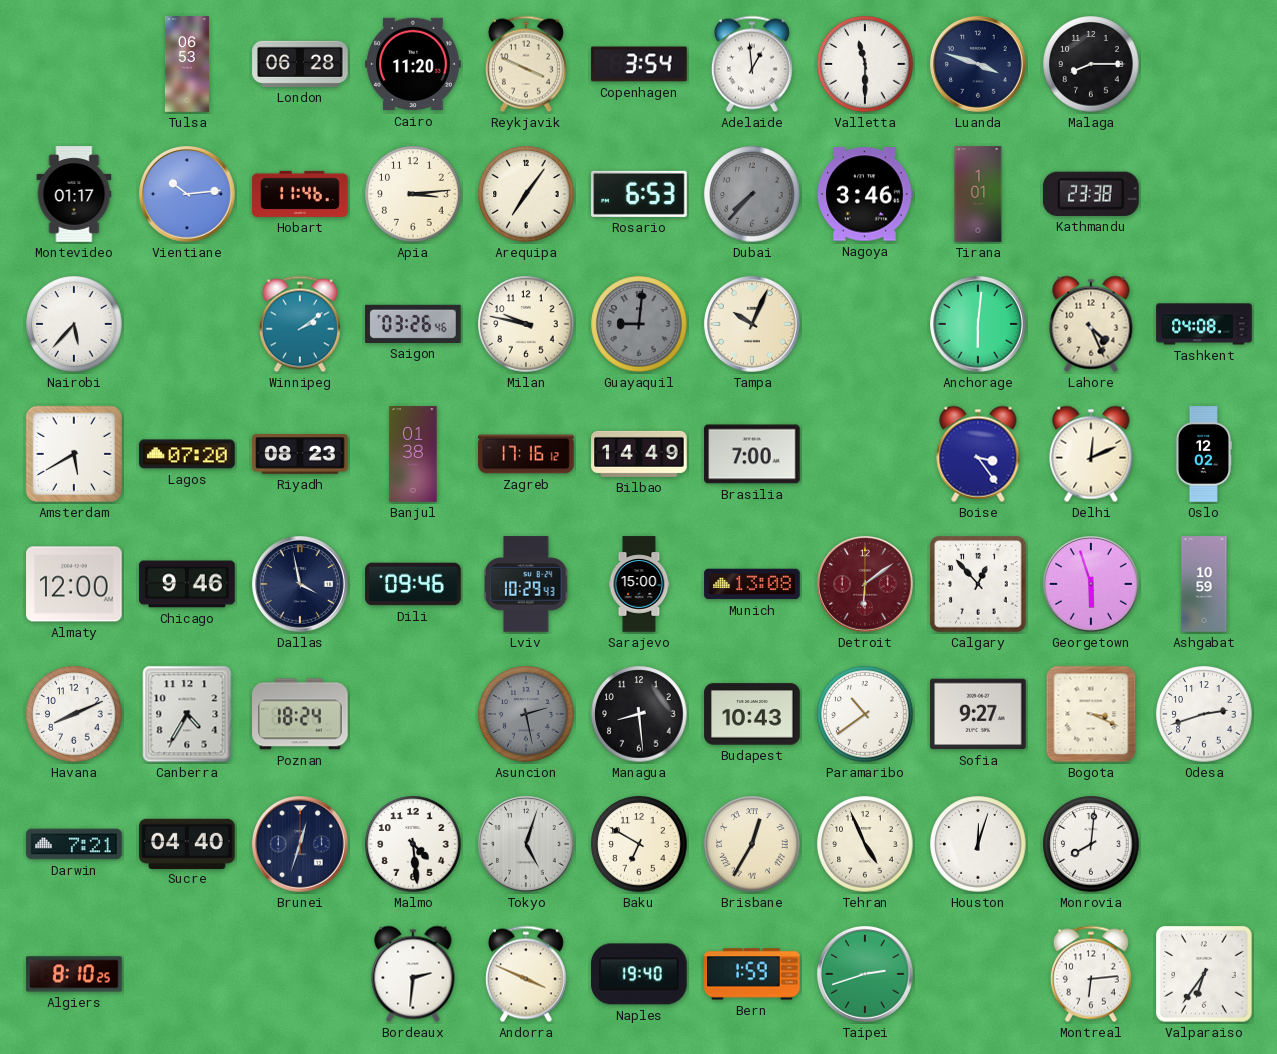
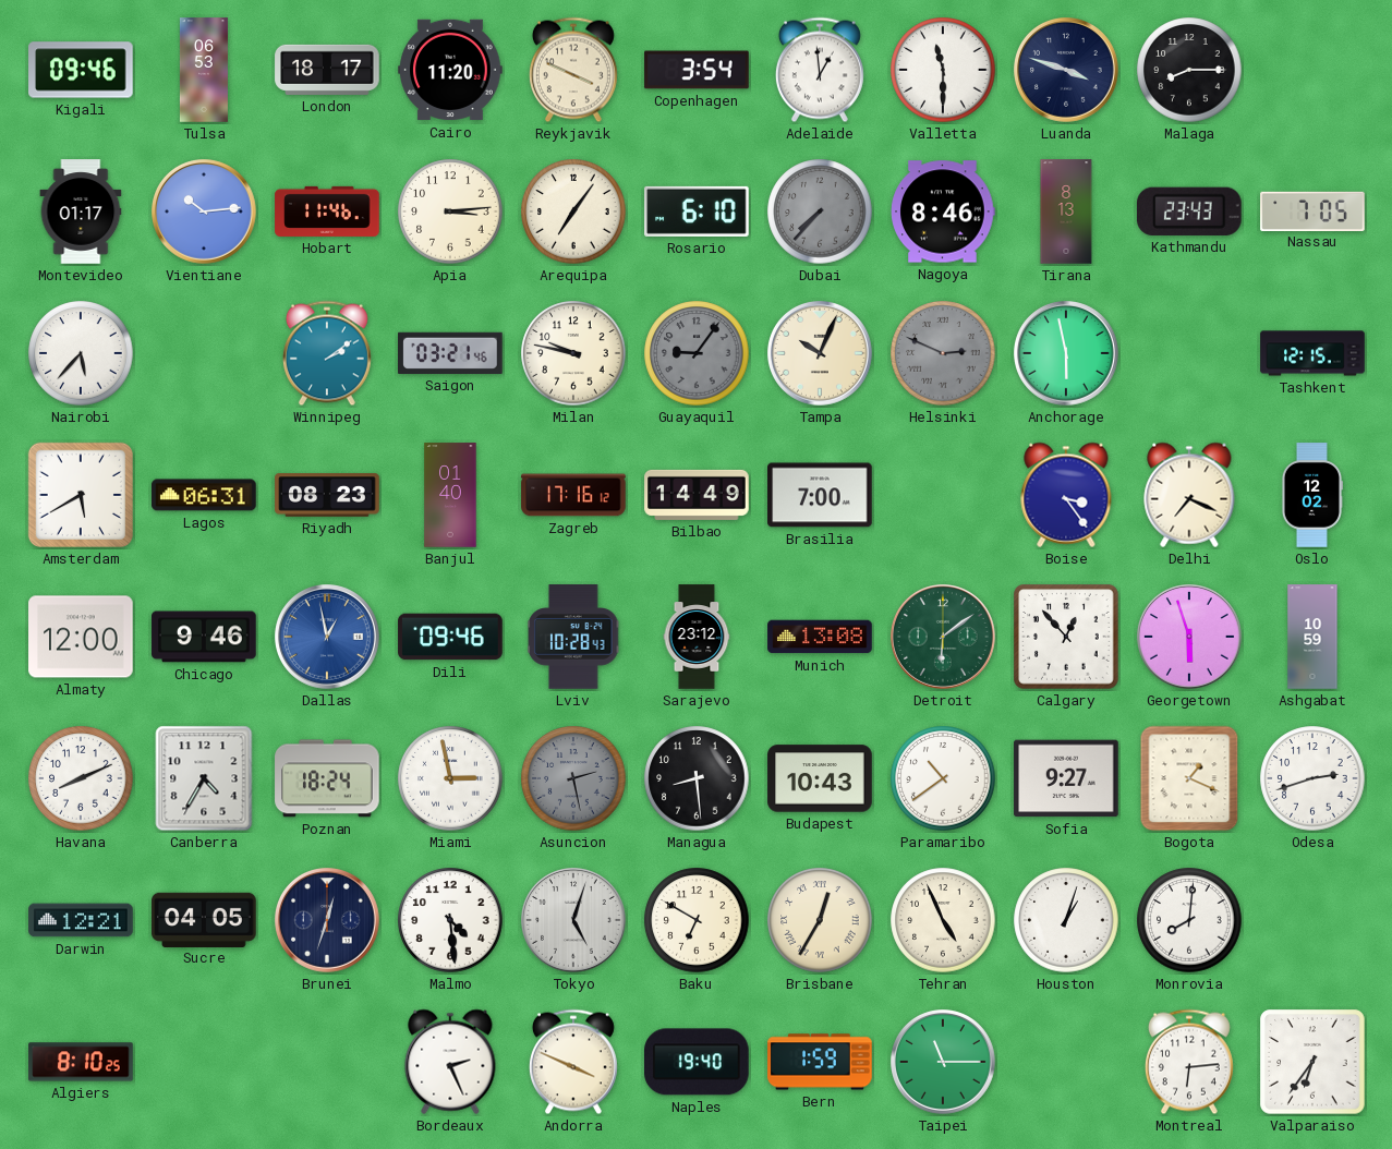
Kigali: none -> 09:46
London: 06:28 -> 18:17
Rosario: 6:53 -> 6:10
Nagoya: 3:46 -> 8:46
Tirana: 1:01 -> 8:13
Kathmandu: 23:38 -> 23:43
Nassau: none -> 7:05
Saigon: 03:26 -> 03:21
Guayaquil: 9:01 -> 9:06
Helsinki: none -> 2:49
Anchorage: 6:01 -> 5:58
Lahore: 4:26 -> none
Tashkent: 04:08 -> 12:15
Lagos: 07:20 -> 06:31
Banjul: 01:38 -> 01:40
Delhi: 12:11 -> 7:19
Dallas: 3:58 -> 12:58
Dallas dial: navy -> blue
Lviv: 10:29 -> 10:28
Sarajevo: 15:00 -> 23:12
Detroit dial: burgundy -> green
Miami: none -> 2:58
Bogota: 3:19 -> 1:19
Darwin: 7:21 -> 12:21
Sucre: 04:40 -> 04:05
Houston: 12:03 -> 1:03
Bordeaux: 2:31 -> 2:26
Taipei: 2:42 -> 11:15
